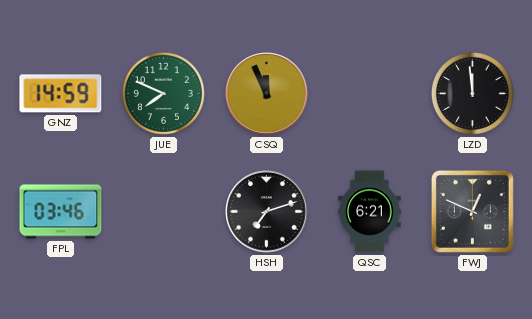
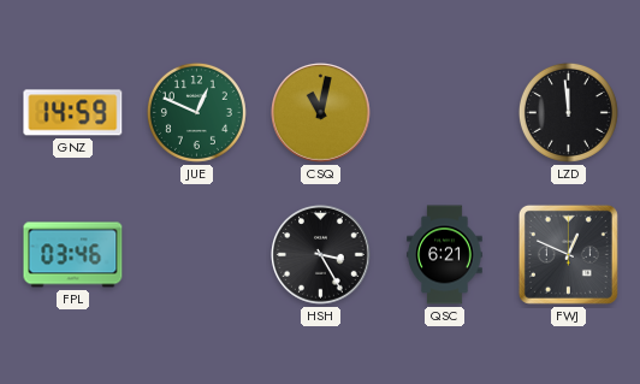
JUE: 7:49 -> 12:49
CSQ: 11:56 -> 11:02
HSH: 7:12 -> 3:25
